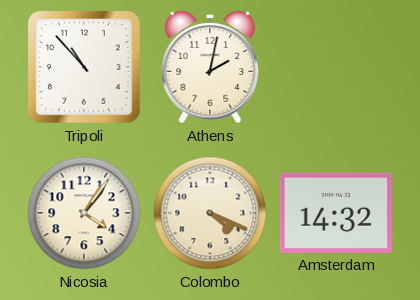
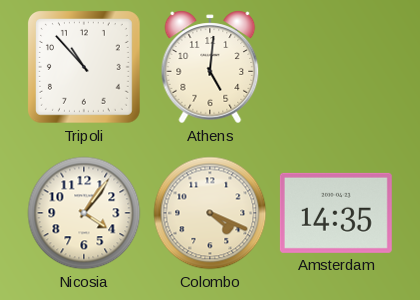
Athens: 2:02 -> 5:01
Amsterdam: 14:32 -> 14:35
